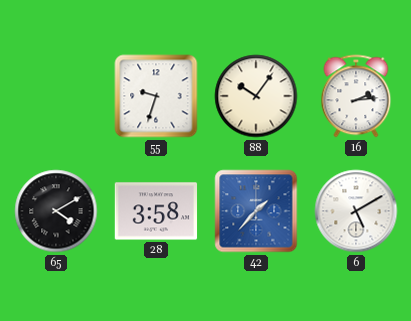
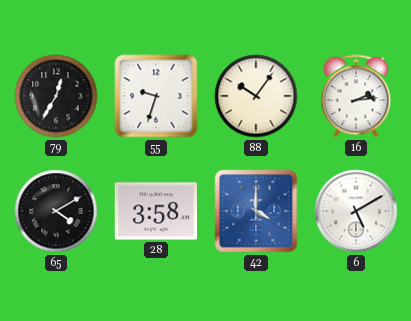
79: none -> 12:35
42: 1:37 -> 4:00
